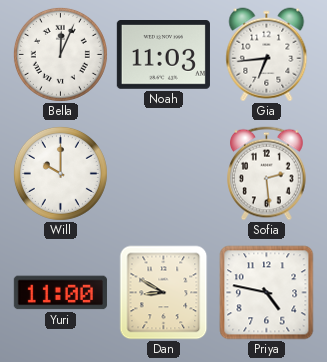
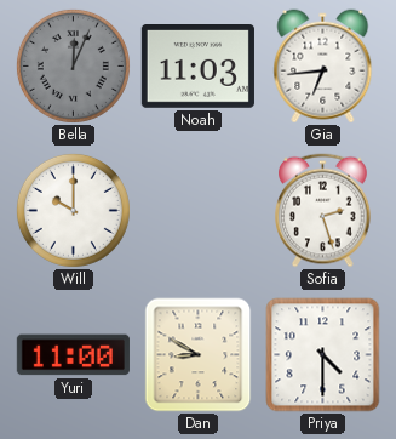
Bella dial: white -> grey
Sofia: 2:29 -> 2:27
Priya: 4:47 -> 4:30
